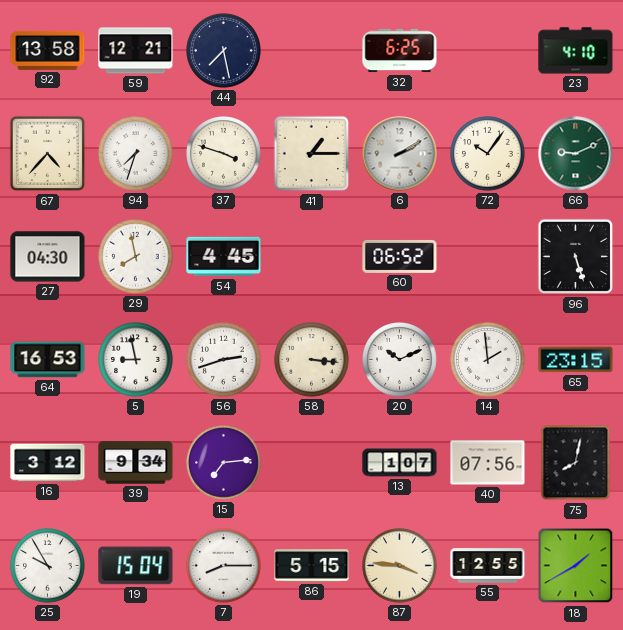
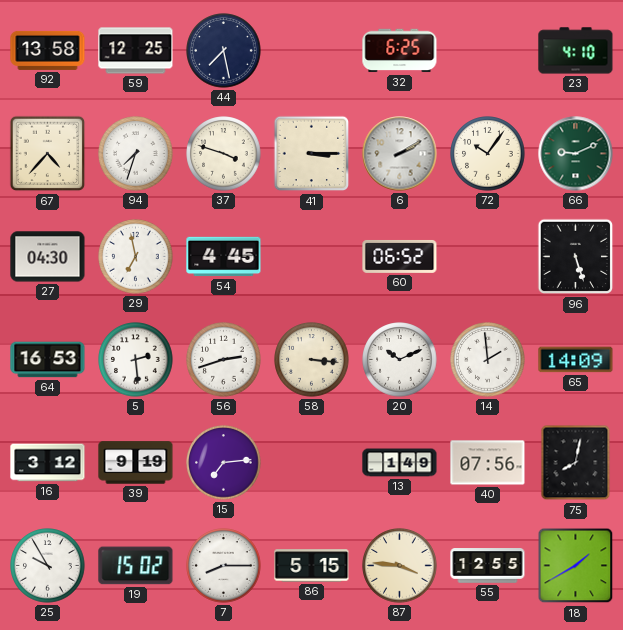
59: 12:21 -> 12:25
41: 1:15 -> 3:15
29: 7:58 -> 6:58
5: 8:58 -> 2:29
65: 23:15 -> 14:09
39: 9:34 -> 9:19
13: 1:07 -> 1:49
19: 15:04 -> 15:02
